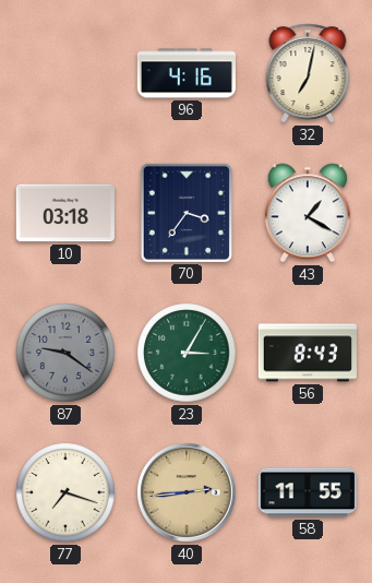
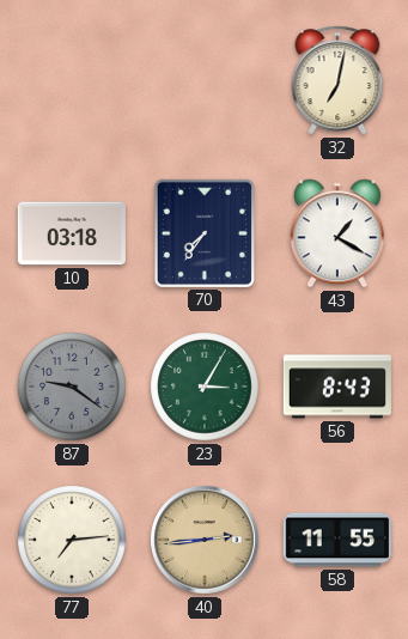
96: 4:16 -> none
70: 3:36 -> 7:36
77: 7:18 -> 7:14
